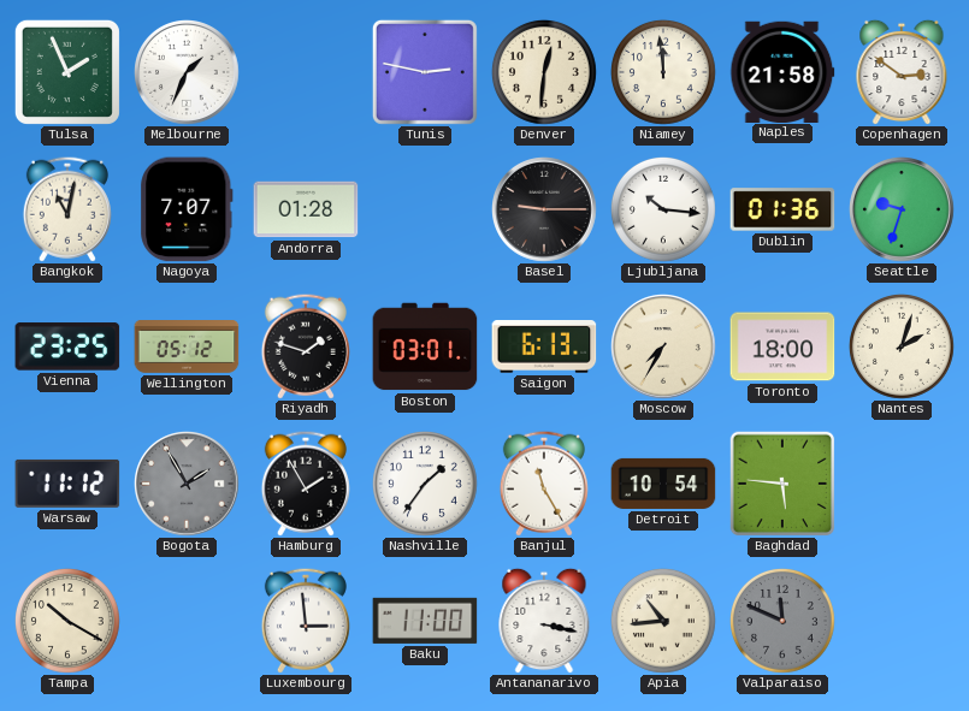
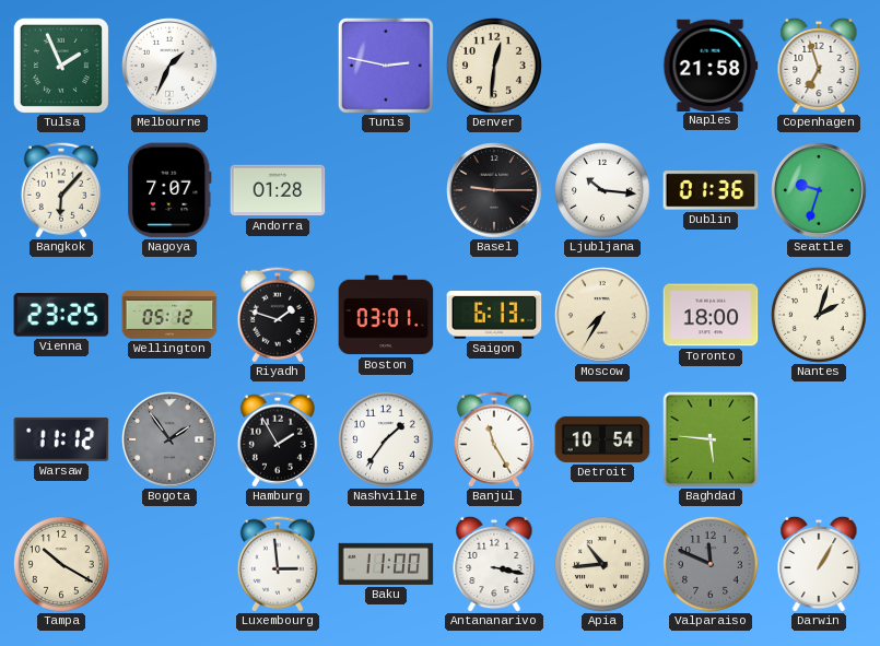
Niamey: 11:59 -> none
Copenhagen: 2:51 -> 6:57
Bangkok: 11:02 -> 6:07
Bogota: 1:55 -> 1:54
Darwin: none -> 1:05
